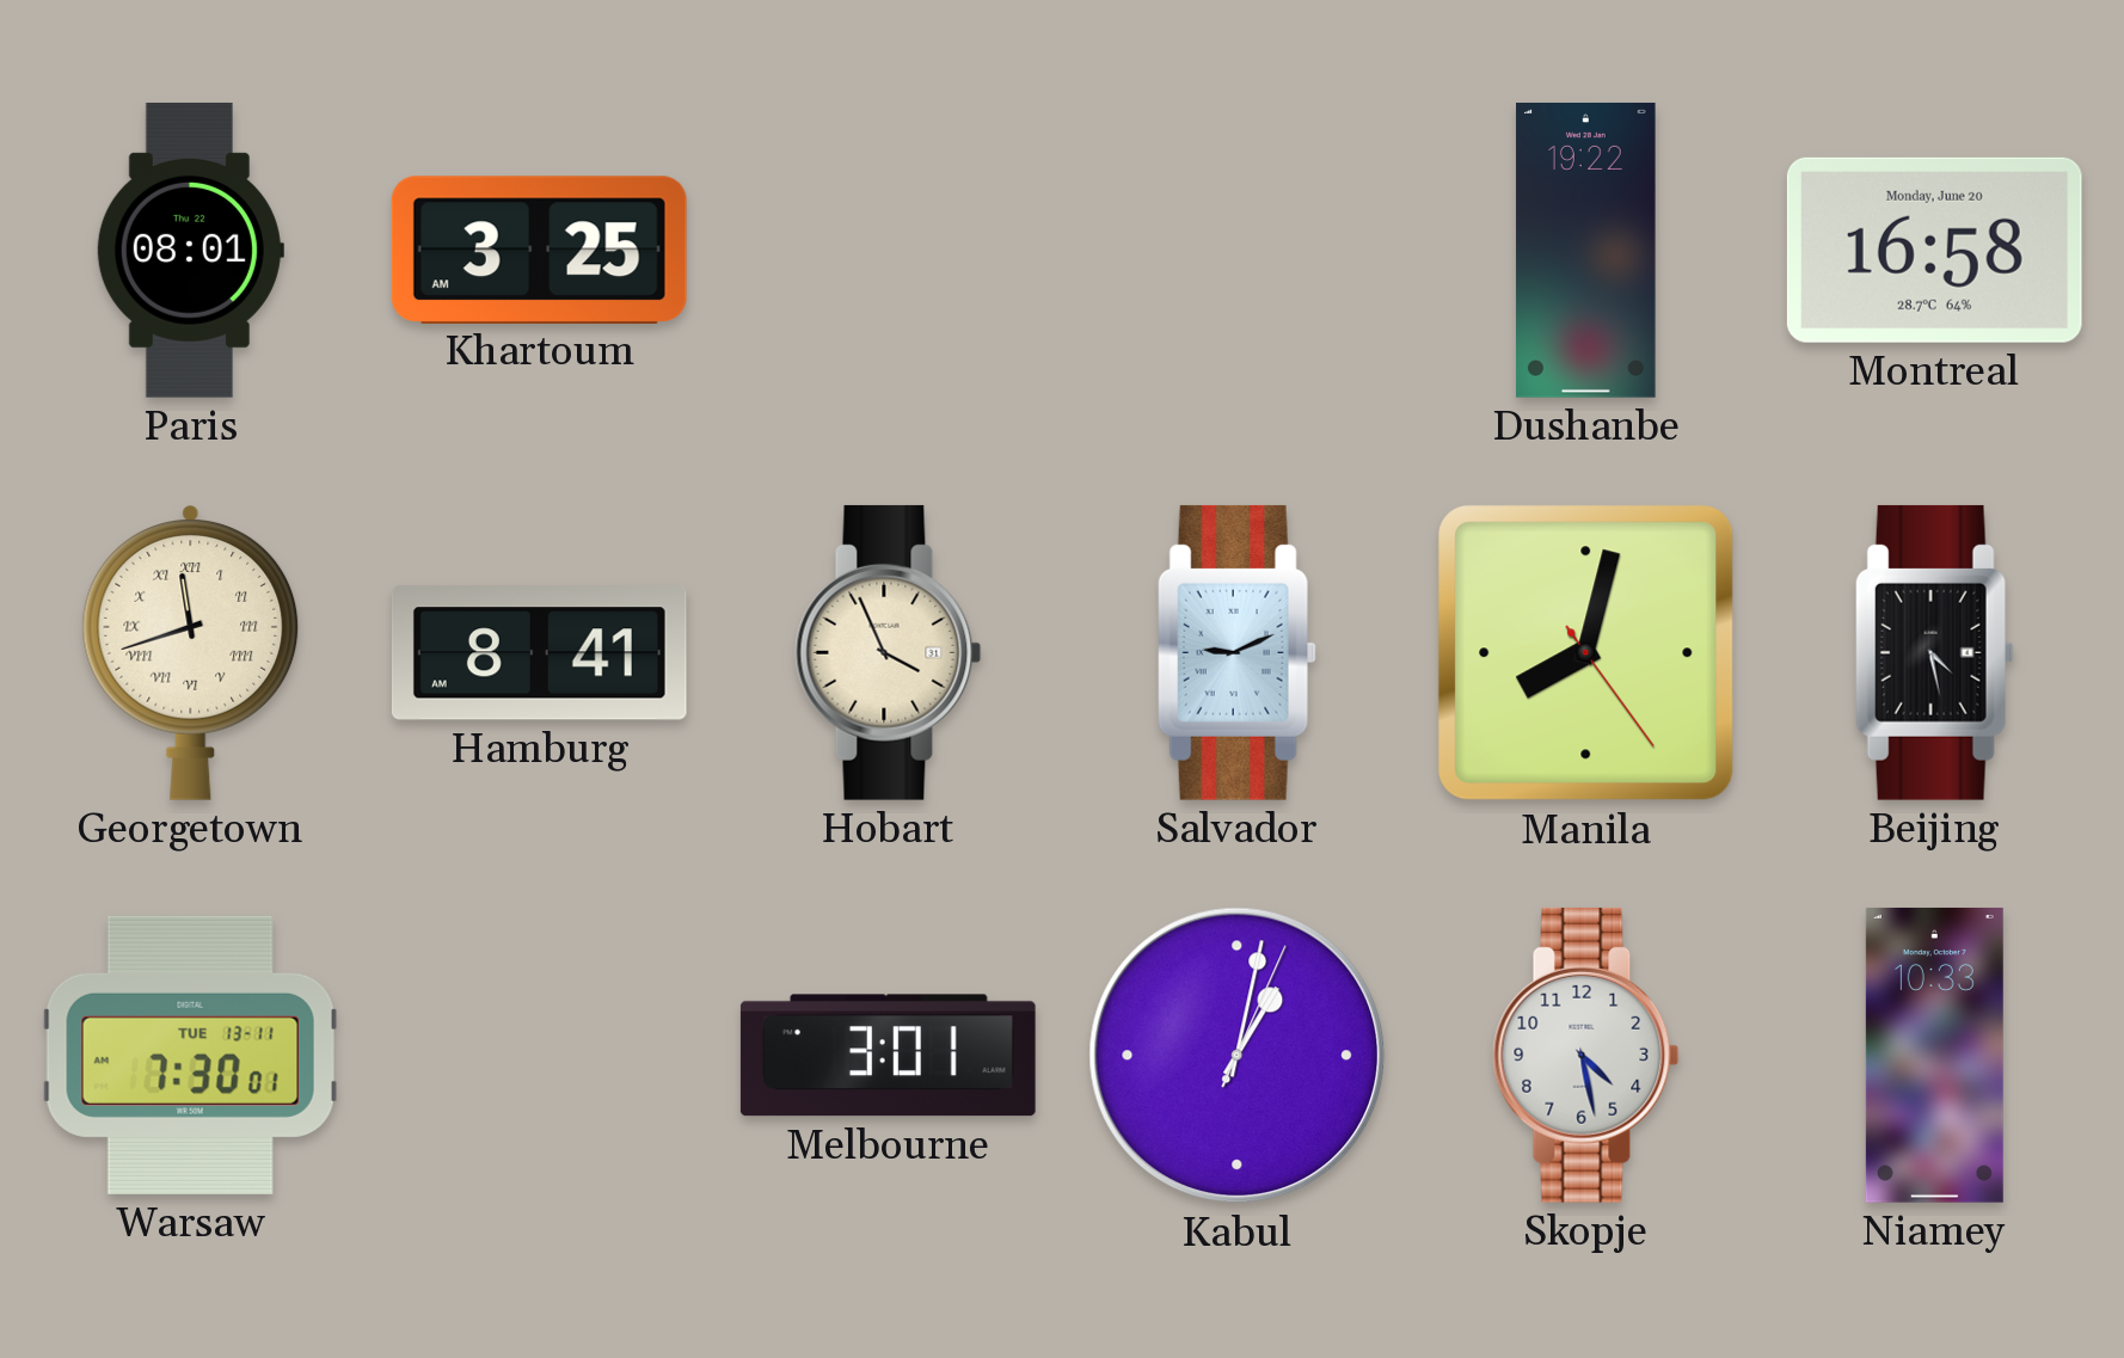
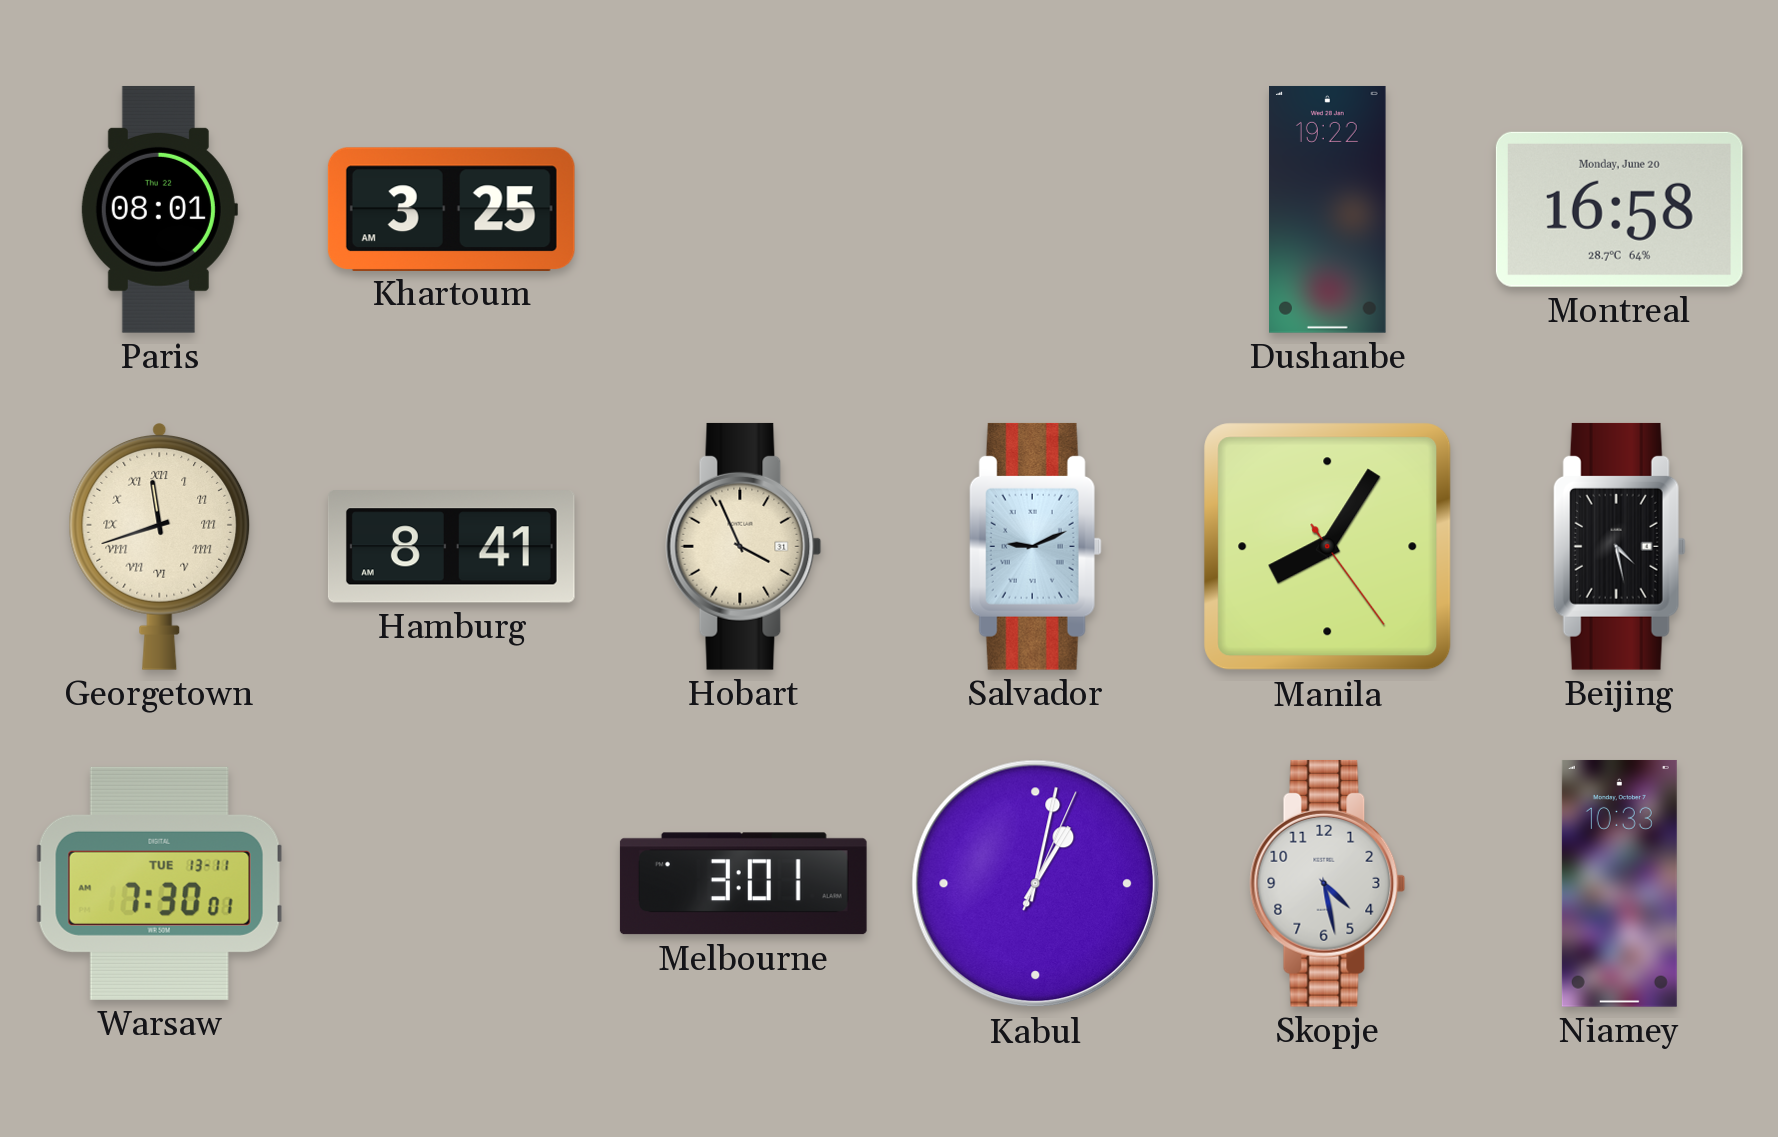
Manila: 8:02 -> 8:05
